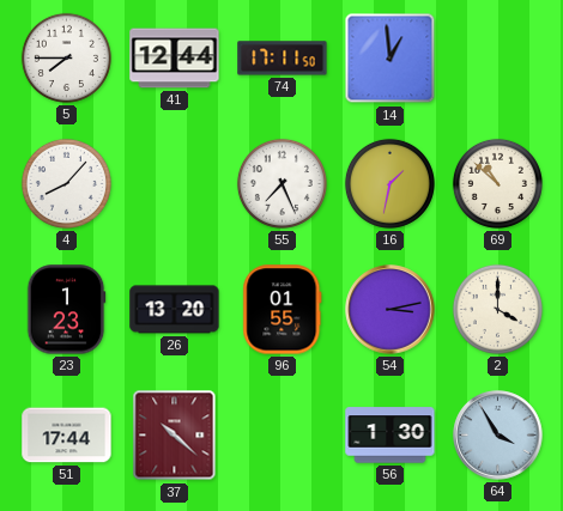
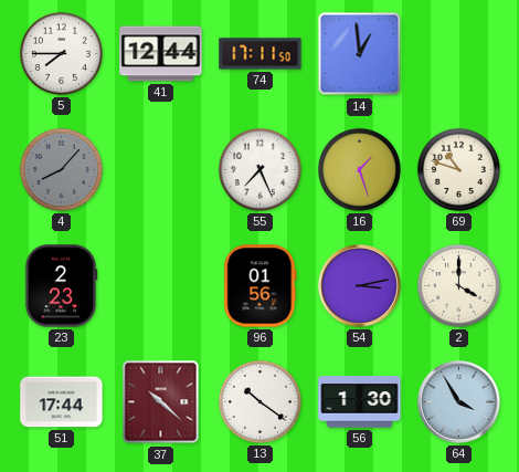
4 dial: white -> grey
16: 1:32 -> 1:27
69: 10:52 -> 10:48
23: 1:23 -> 2:23
26: 13:20 -> none
96: 01:55 -> 01:56
13: none -> 10:21
